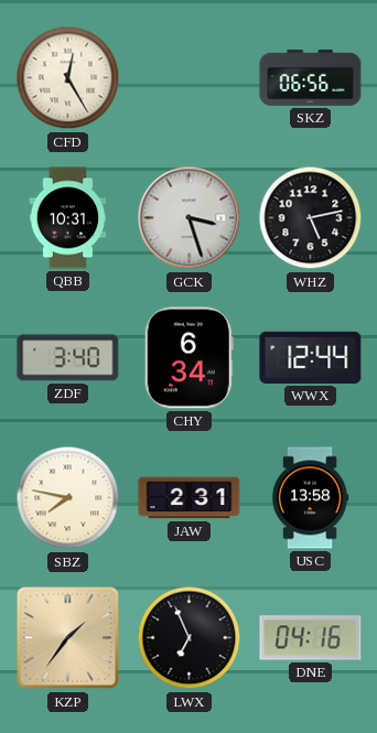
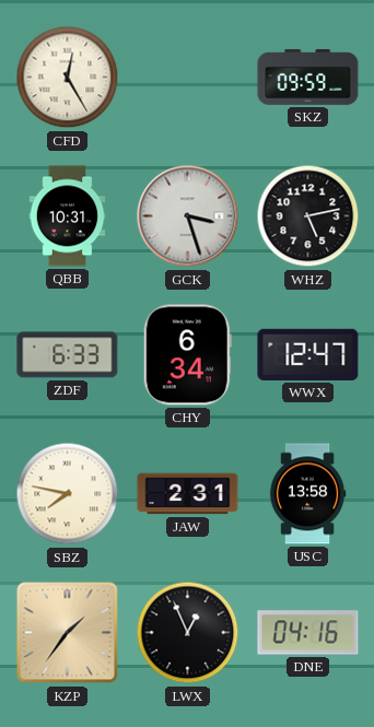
SKZ: 06:56 -> 09:59
ZDF: 3:40 -> 6:33
WWX: 12:44 -> 12:47
LWX: 6:56 -> 12:56
